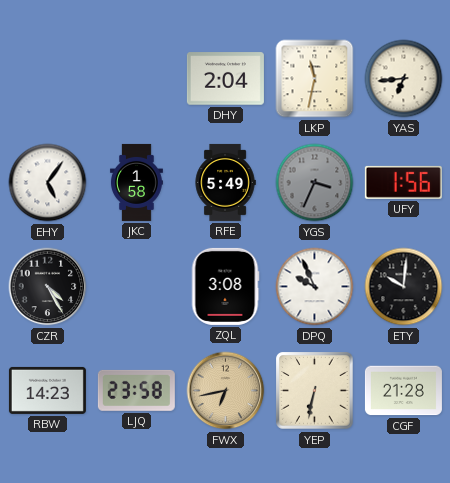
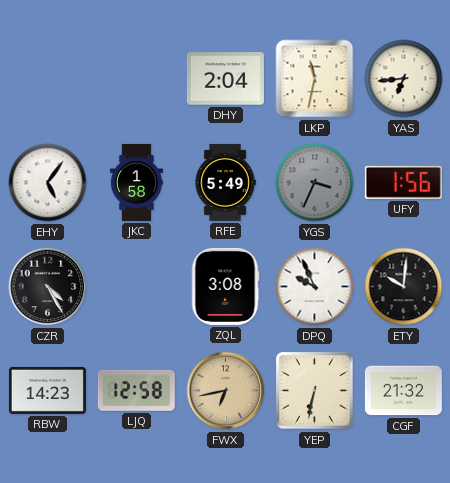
LJQ: 23:58 -> 12:58
CGF: 21:28 -> 21:32
